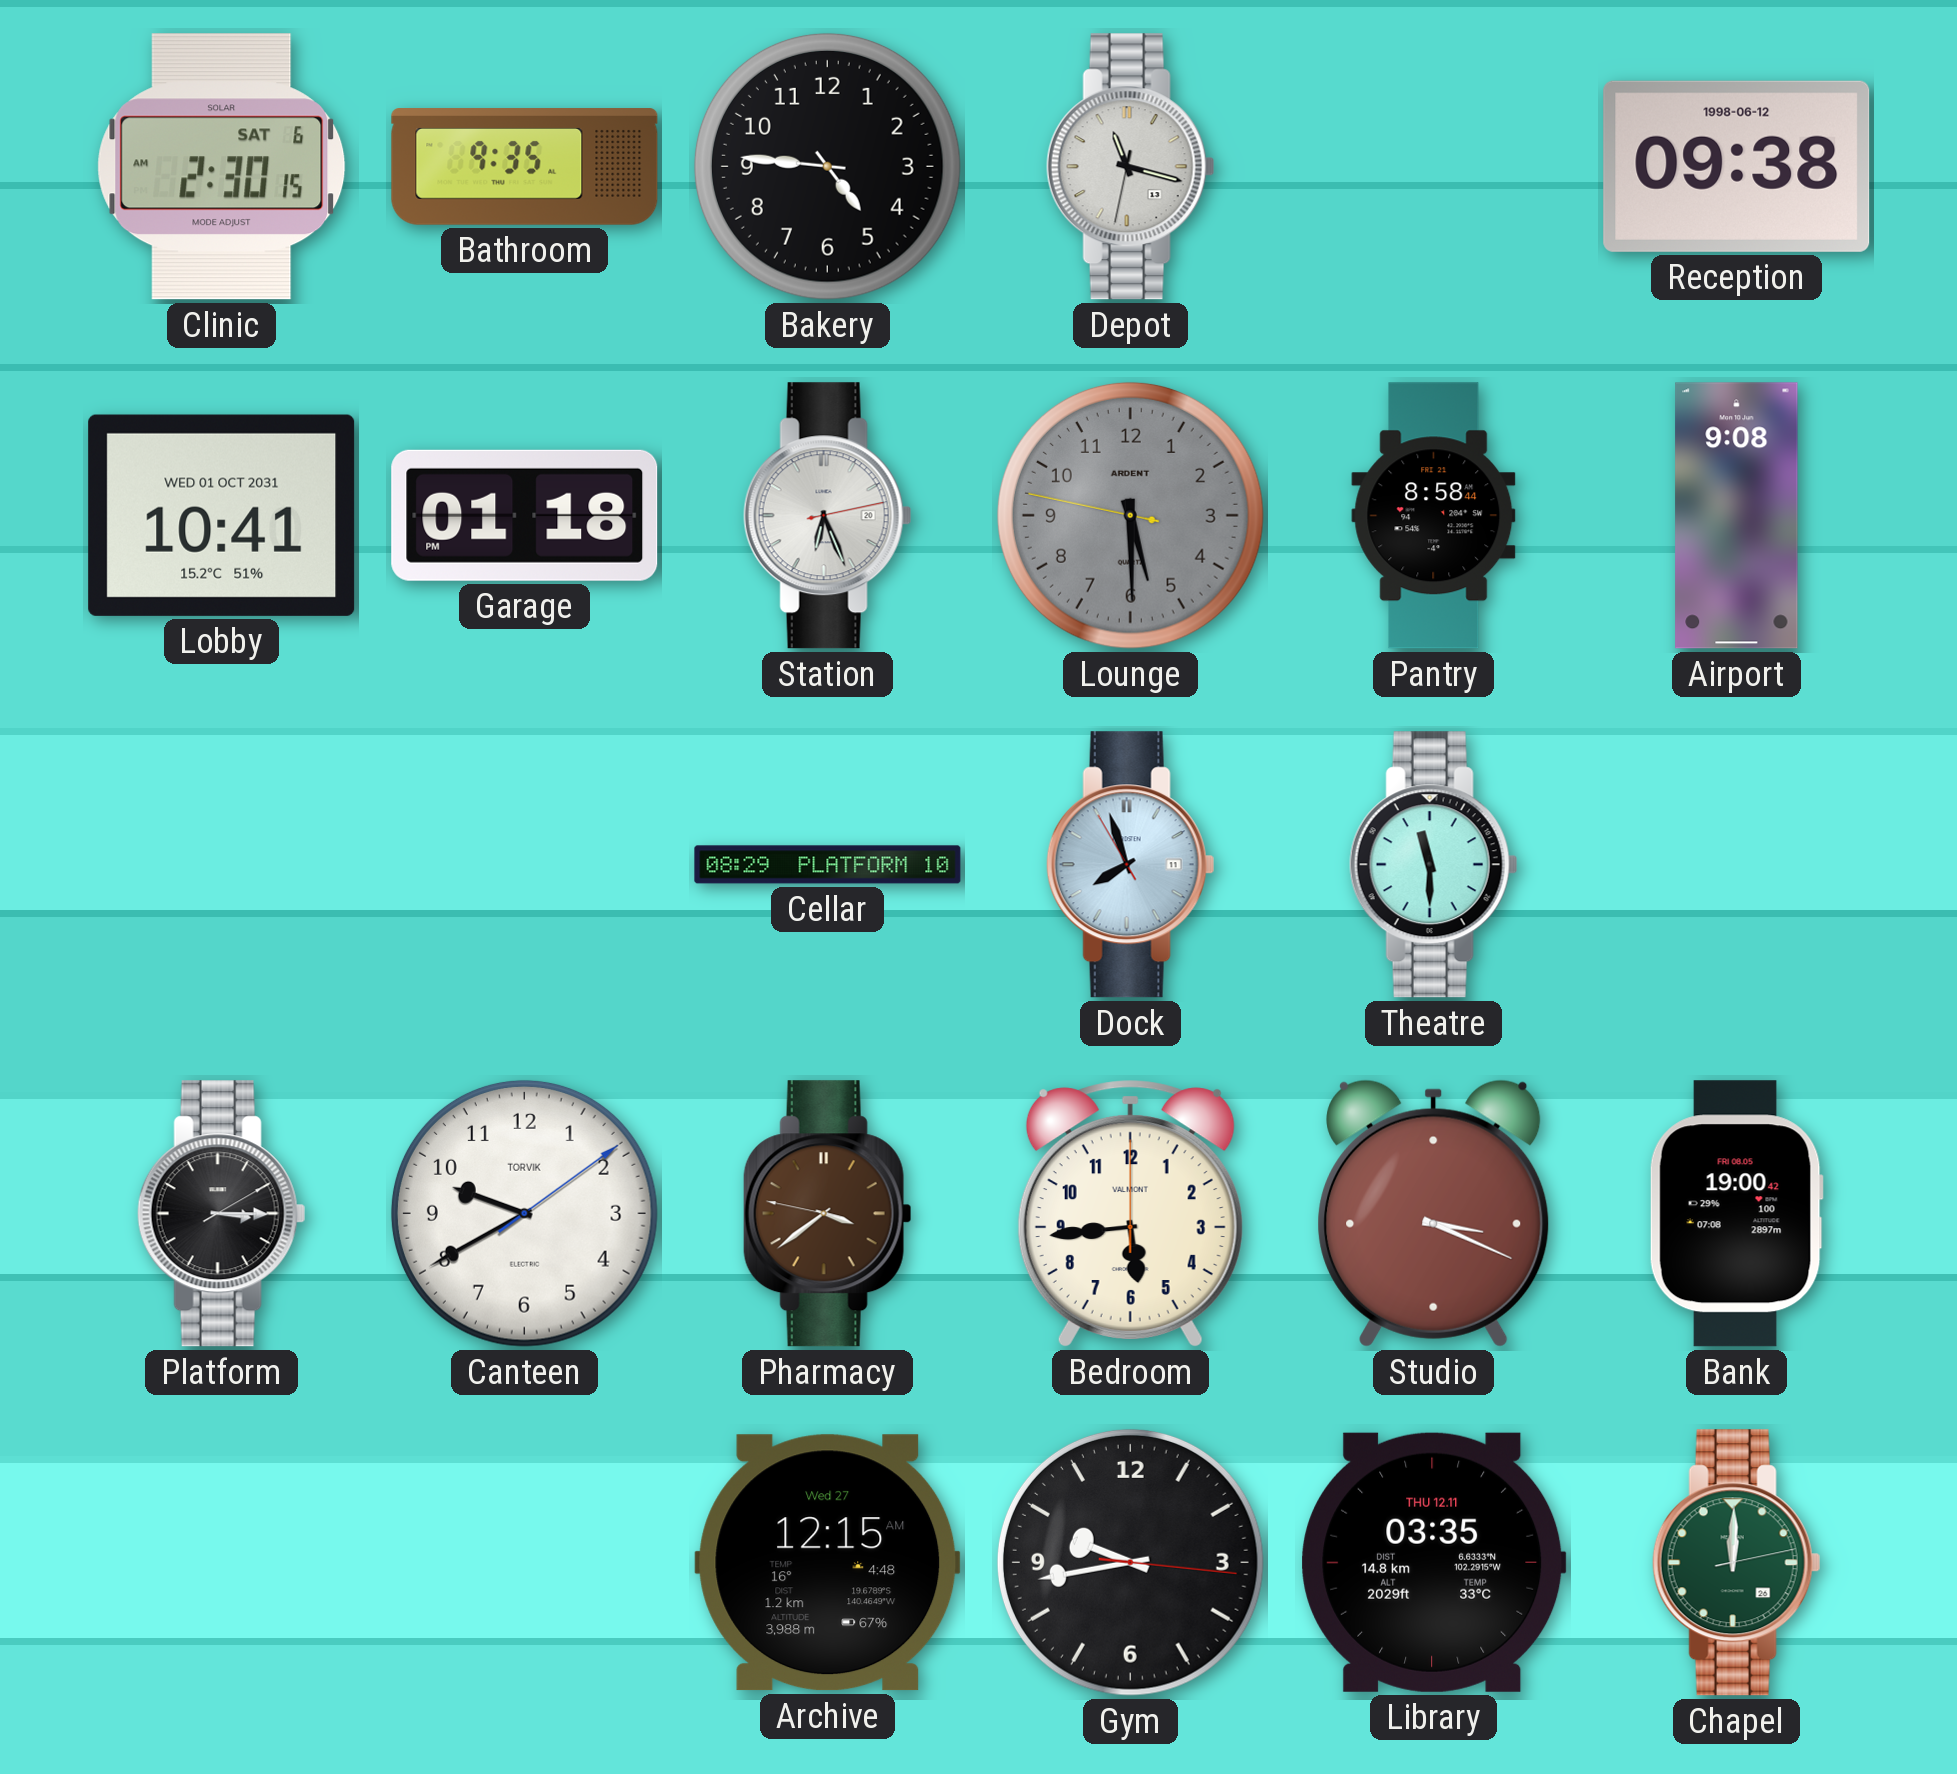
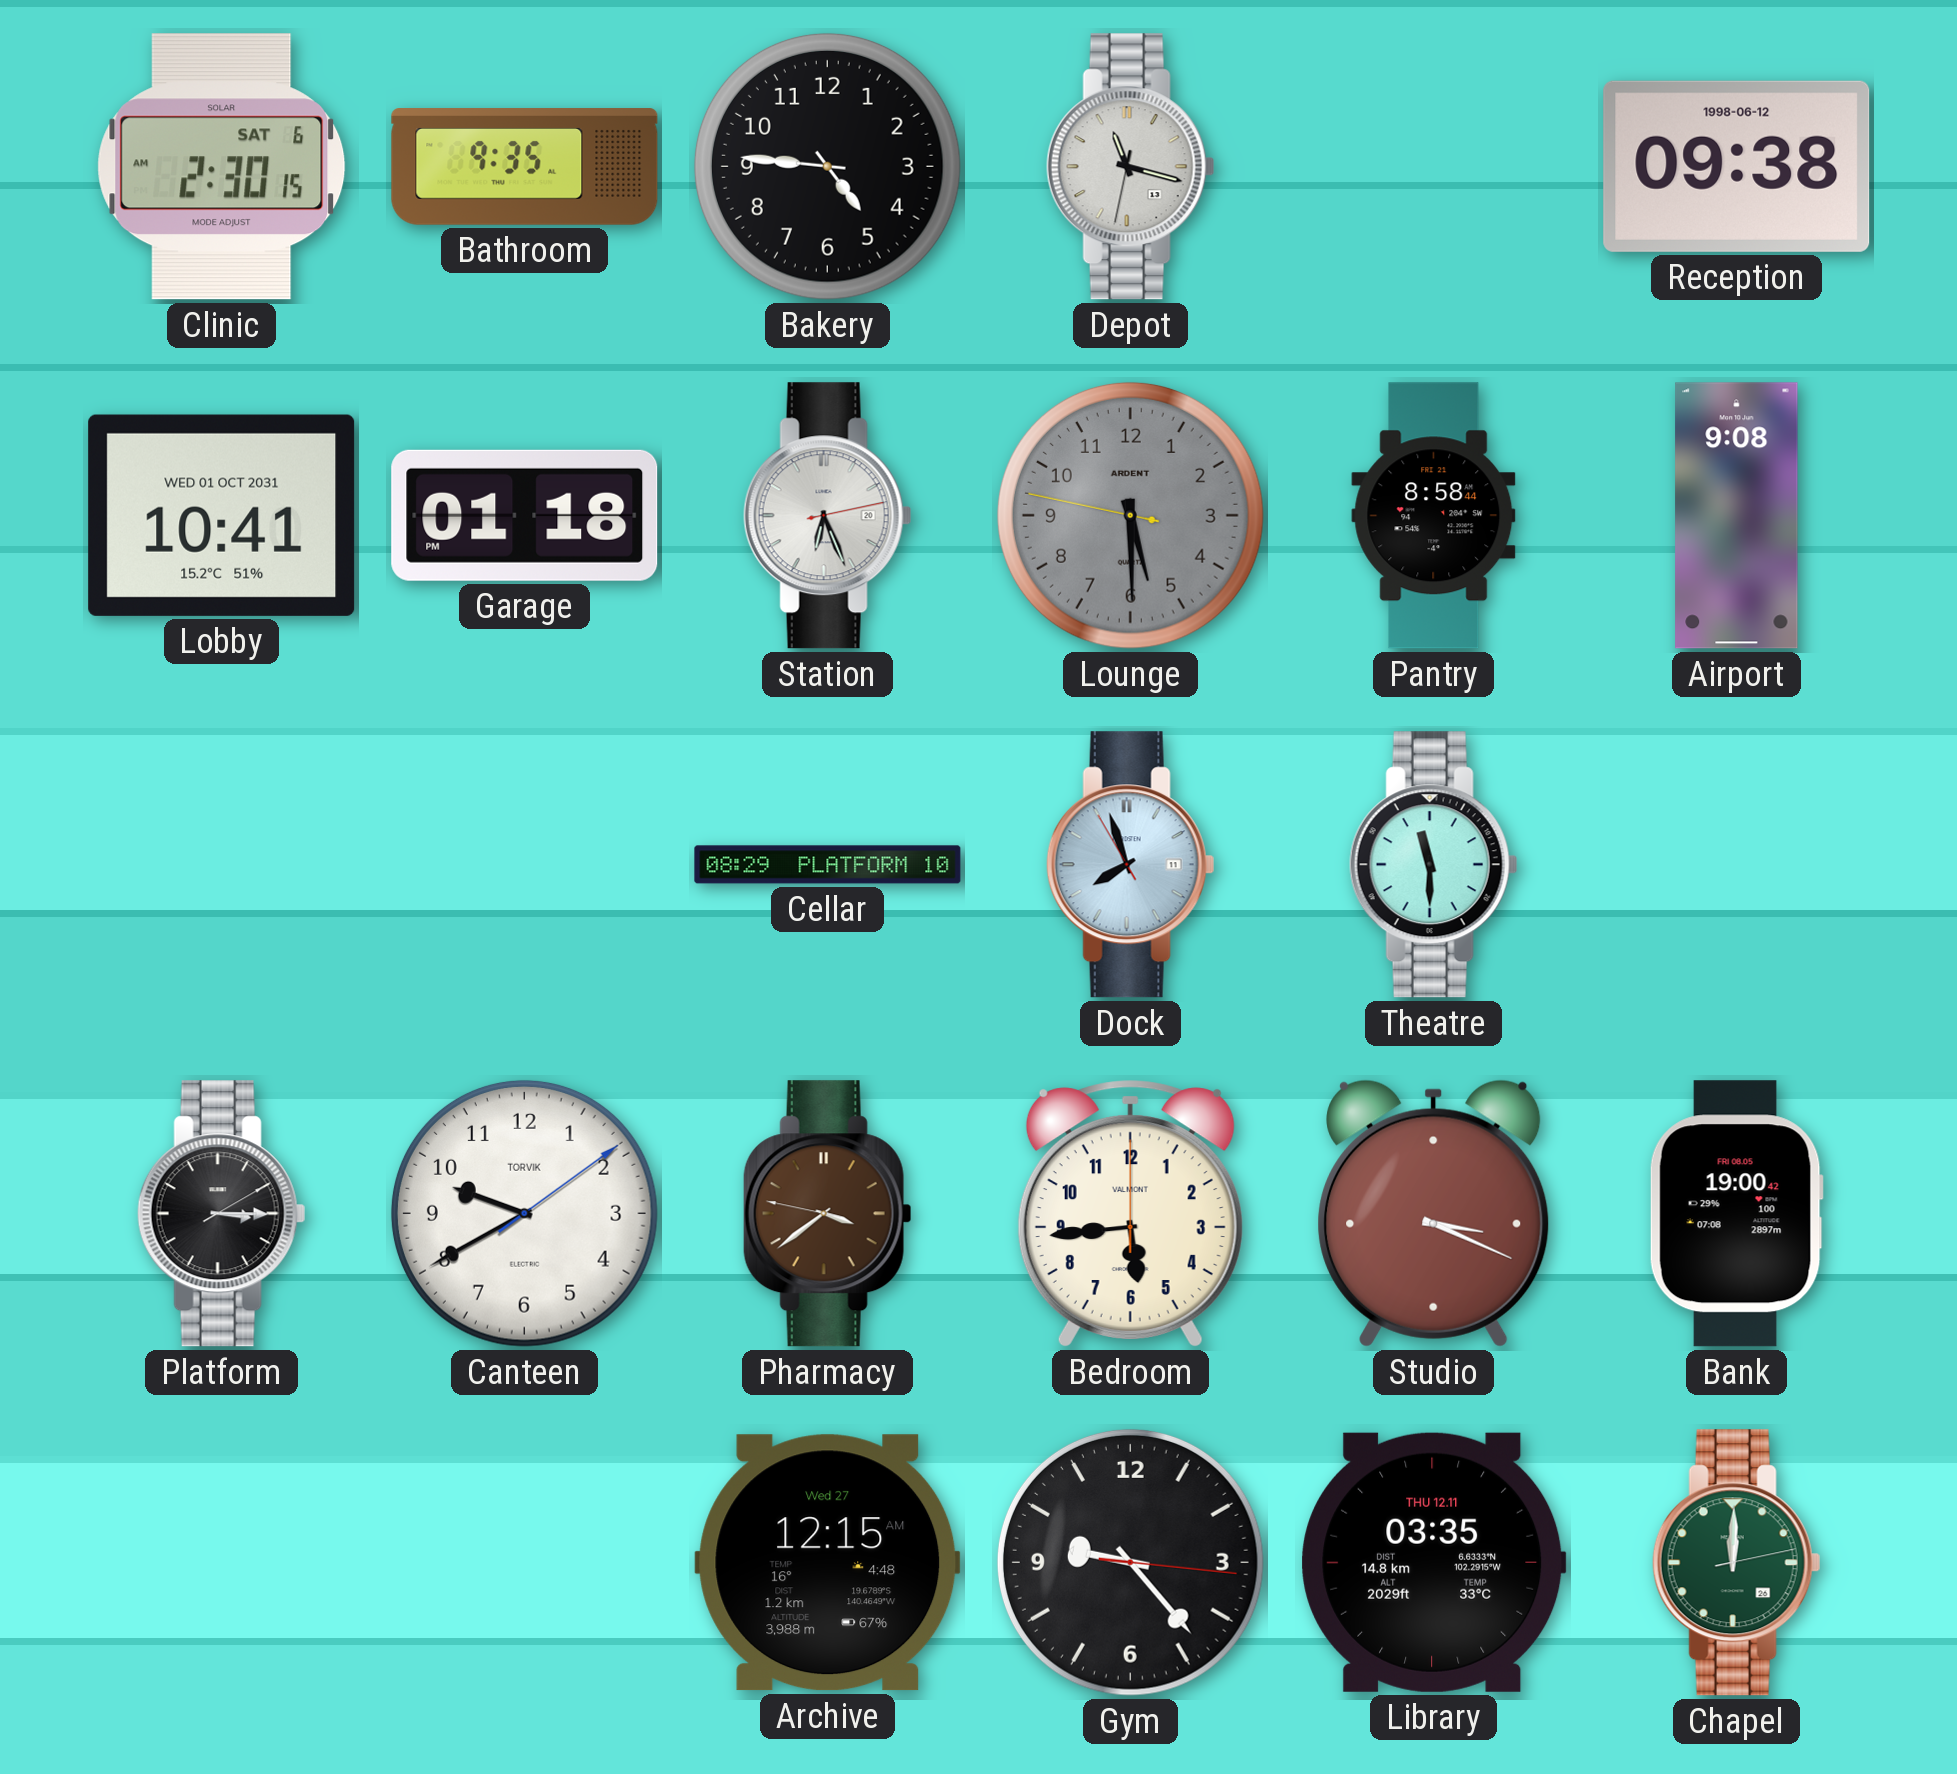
Gym: 9:43 -> 9:23
